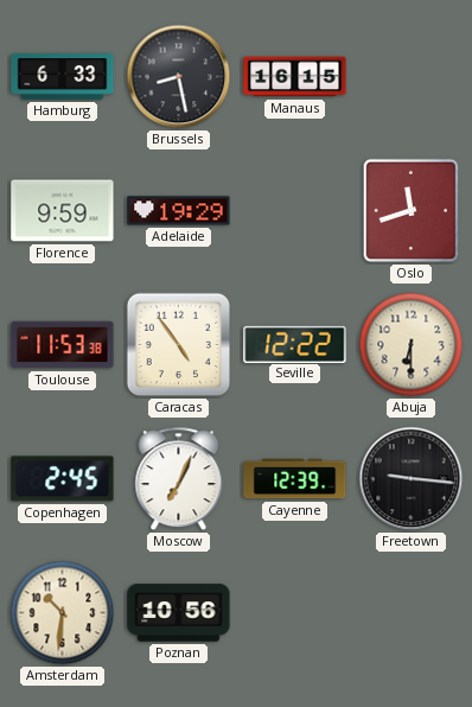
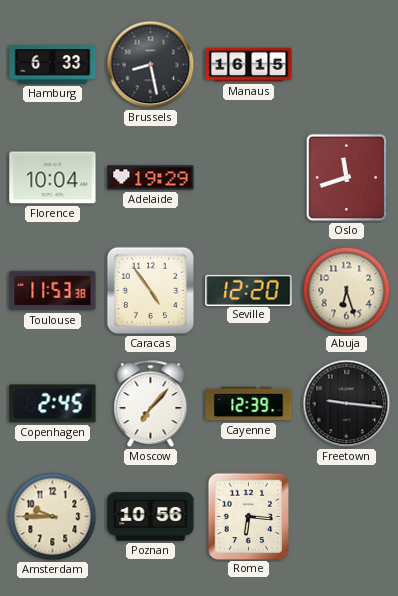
Florence: 9:59 -> 10:04
Seville: 12:22 -> 12:20
Abuja: 6:30 -> 6:27
Moscow: 7:04 -> 7:07
Amsterdam: 10:31 -> 9:45
Rome: none -> 6:16
